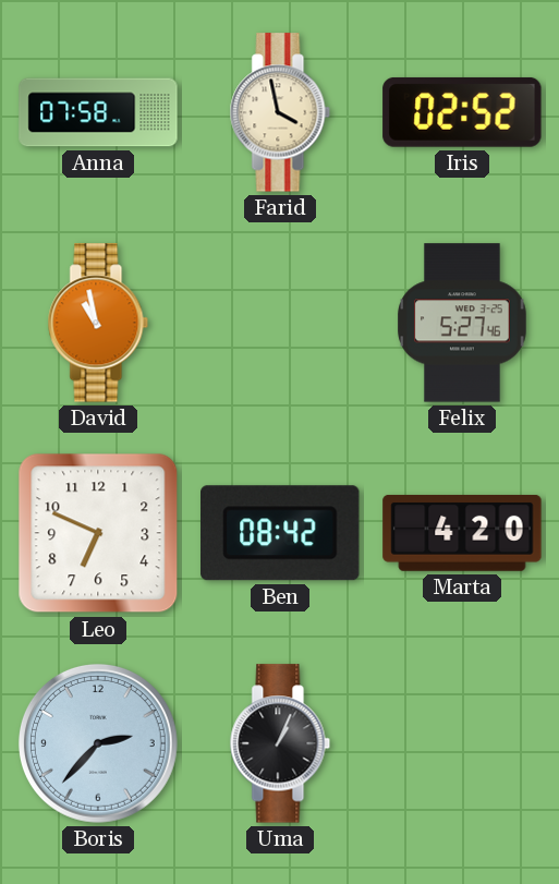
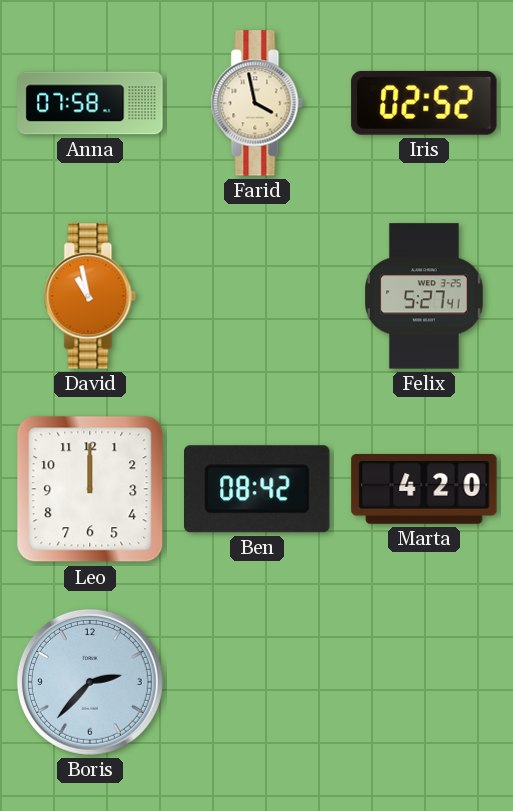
Felix: 5:27:46 -> 5:27:41
Leo: 6:49 -> 12:00
Uma: 1:04 -> none
